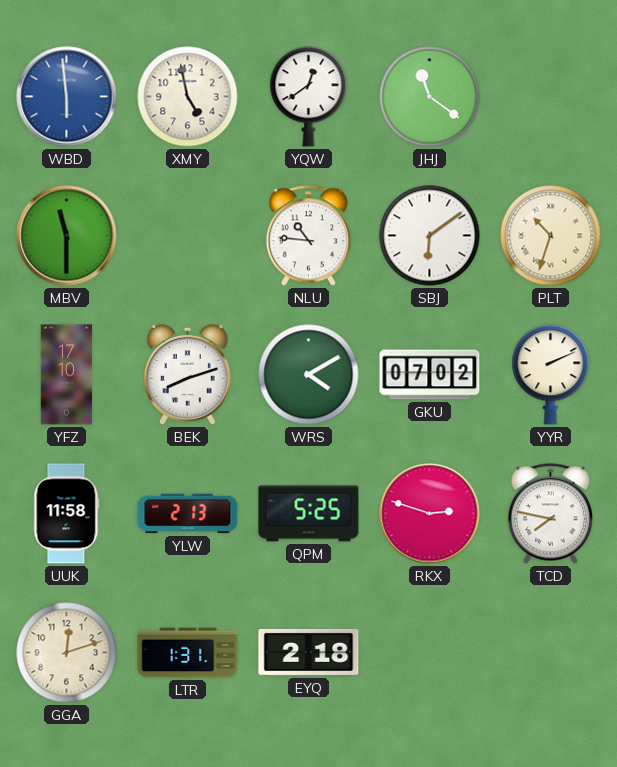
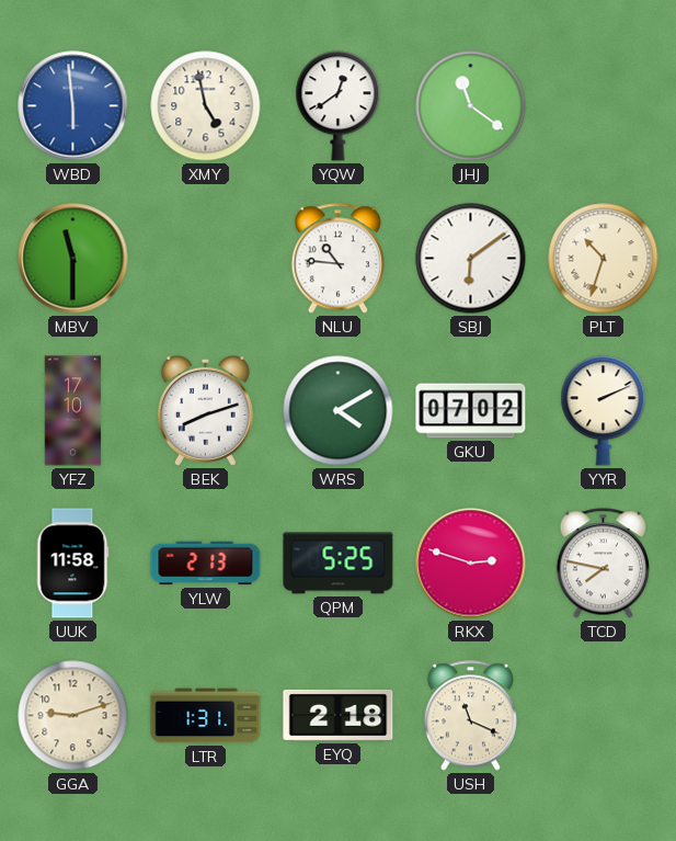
GGA: 12:12 -> 9:12
USH: none -> 11:19
